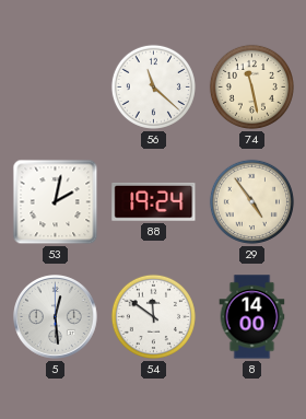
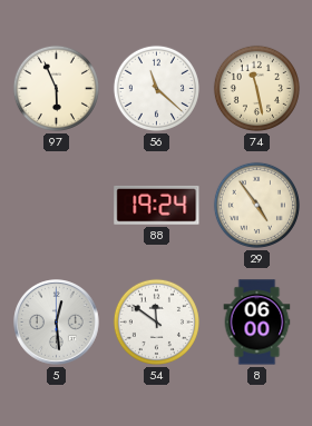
97: none -> 5:56
53: 2:02 -> none
8: 14:00 -> 06:00
